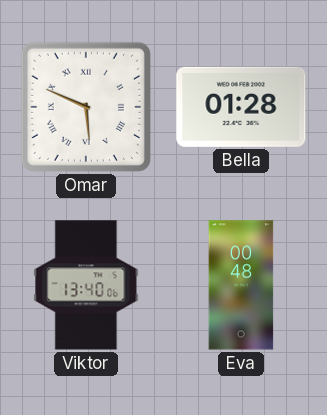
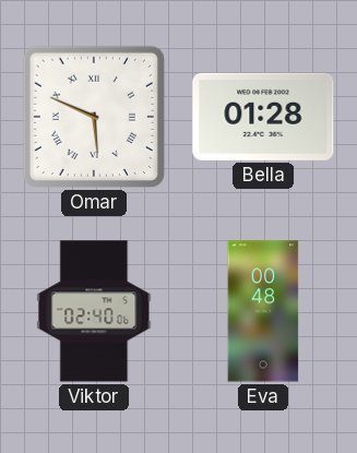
Viktor: 13:40 -> 02:40
